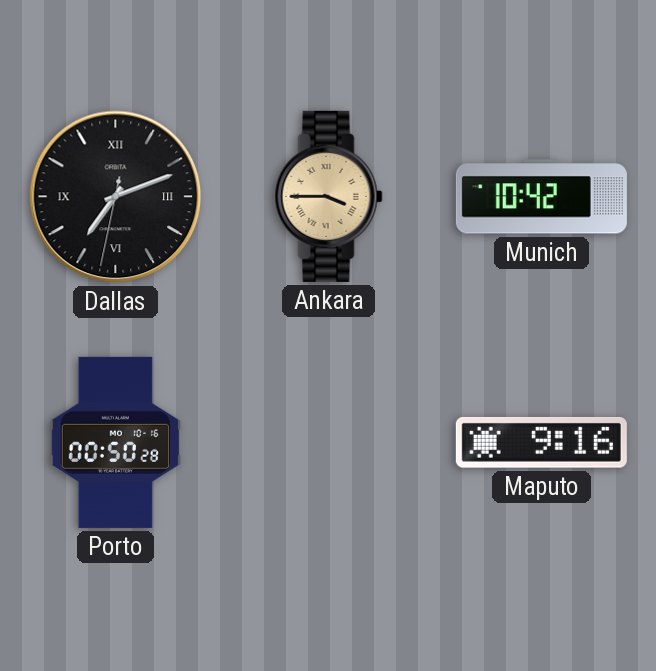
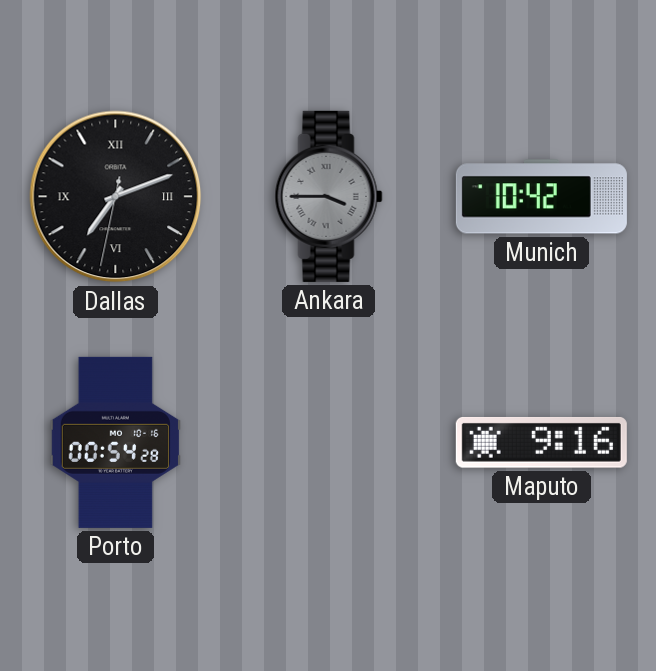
Ankara dial: champagne -> grey
Porto: 00:50 -> 00:54
